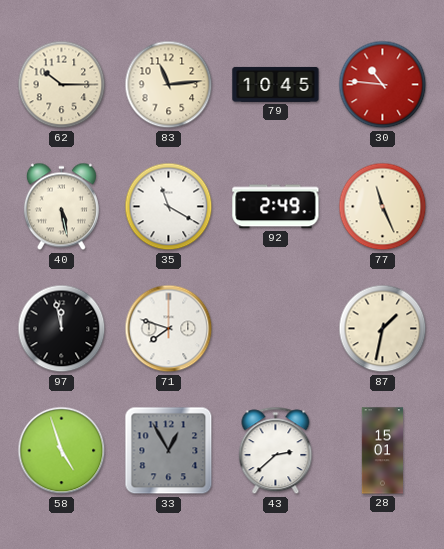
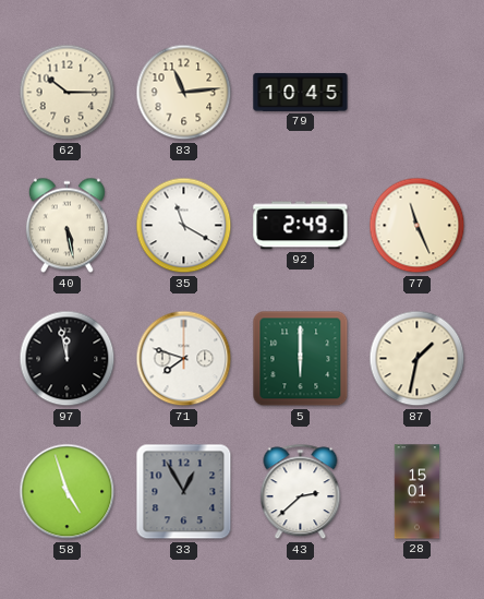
30: 10:46 -> none
5: none -> 6:00
